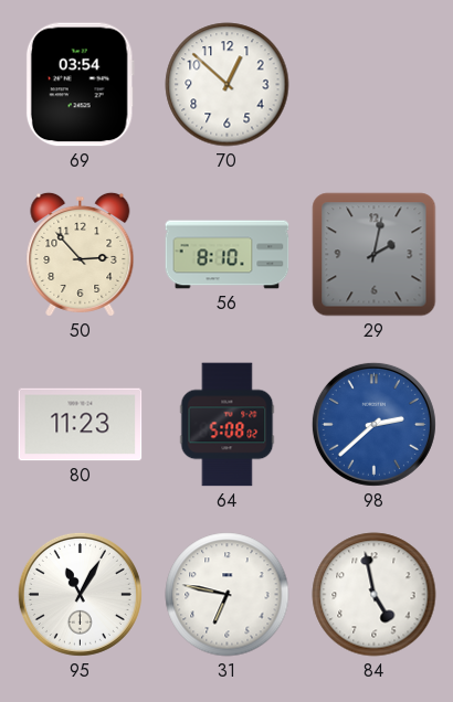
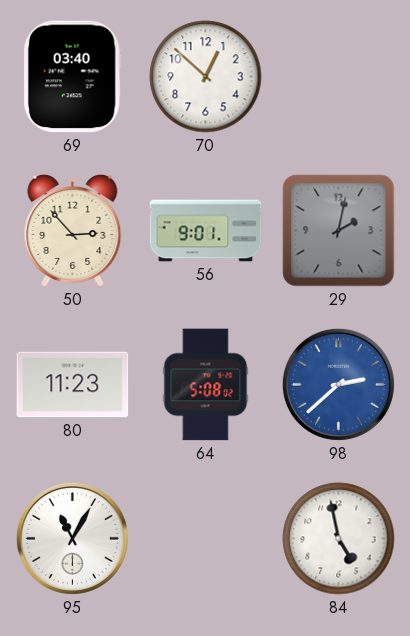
69: 03:54 -> 03:40
56: 8:10 -> 9:01
31: 6:47 -> none
